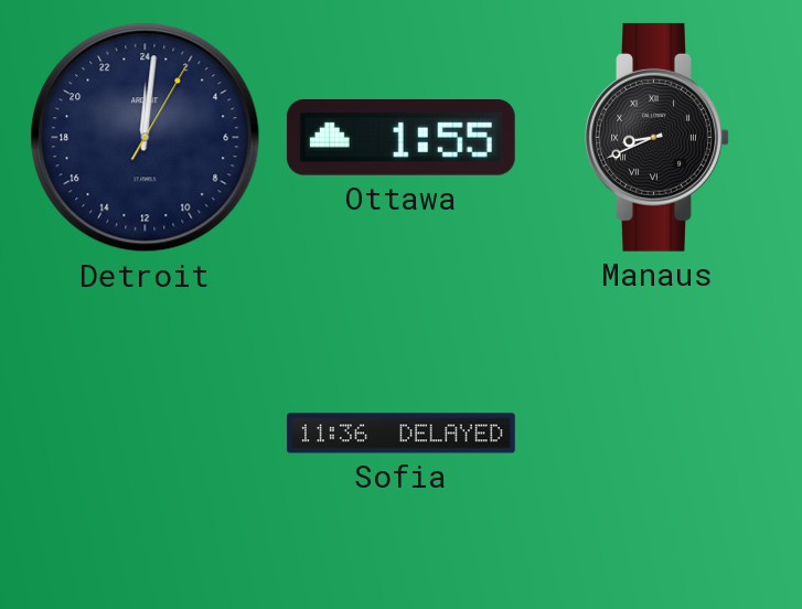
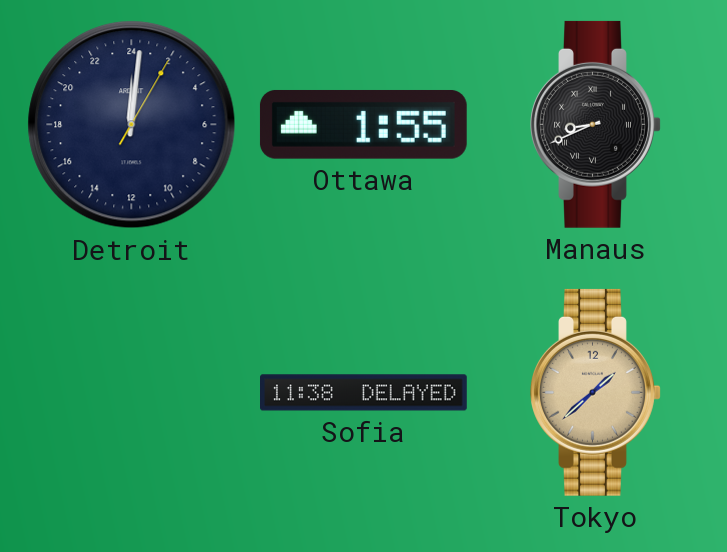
Sofia: 11:36 -> 11:38
Tokyo: none -> 1:38
